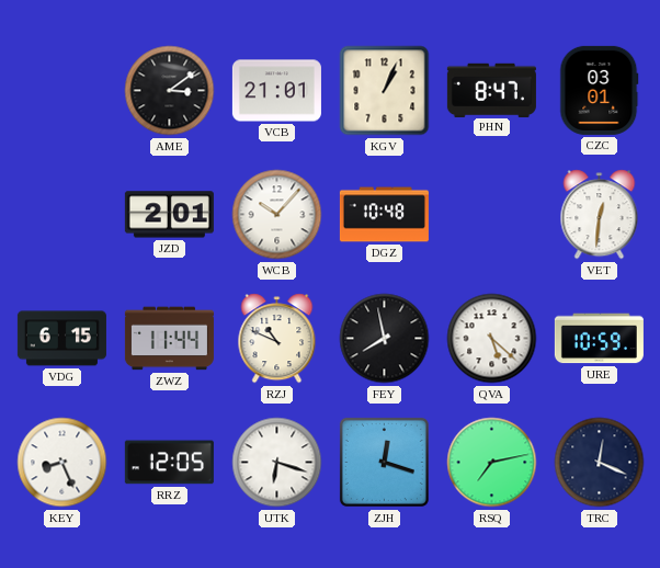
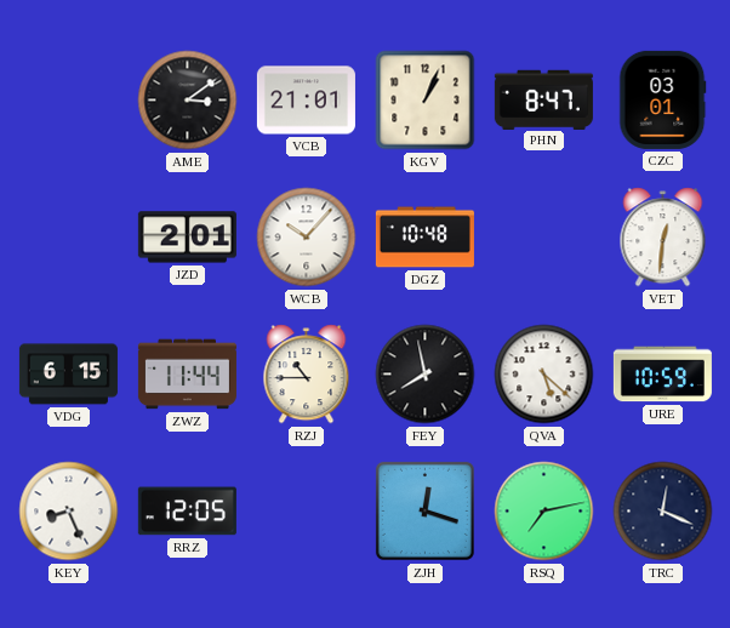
RZJ: 10:49 -> 10:45
UTK: 6:18 -> none
